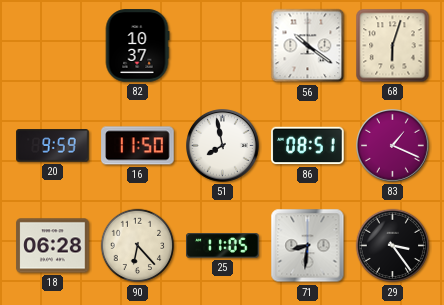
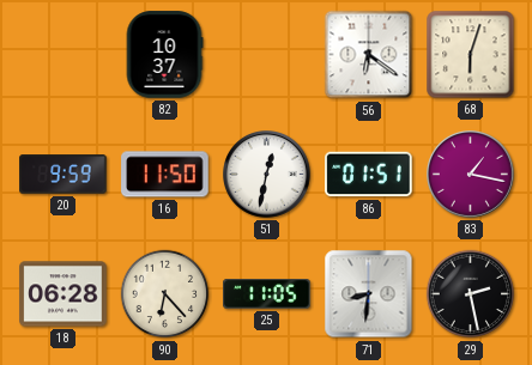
56: 10:21 -> 6:21
51: 7:58 -> 12:32
86: 08:51 -> 01:51
83: 1:19 -> 1:17
29: 3:24 -> 2:28
